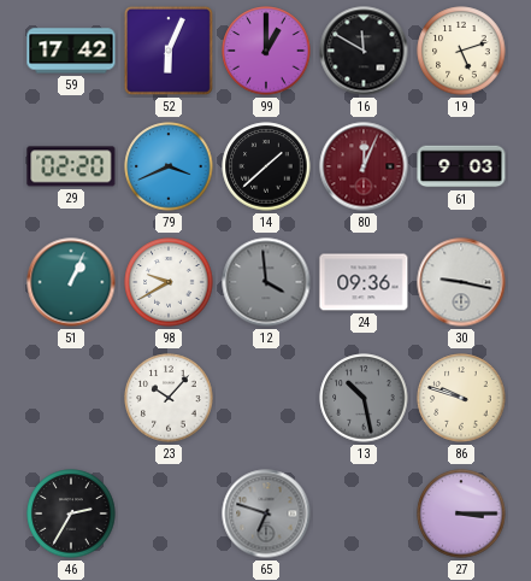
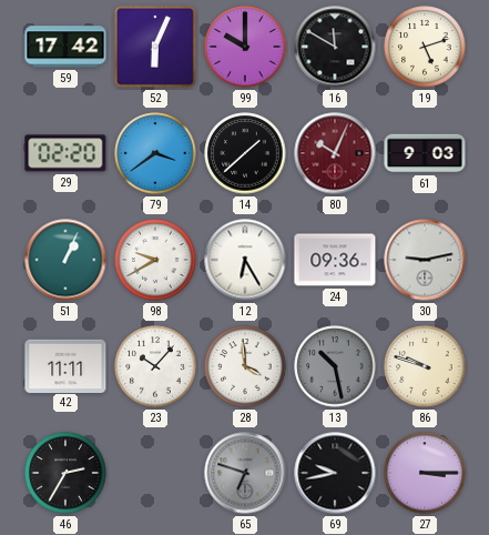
99: 1:00 -> 10:00
79: 3:41 -> 3:39
80: 12:04 -> 10:04
12: 3:59 -> 6:25
12 dial: grey -> white
30: 9:17 -> 9:13
42: none -> 11:11
28: none -> 3:59
69: none -> 9:43
